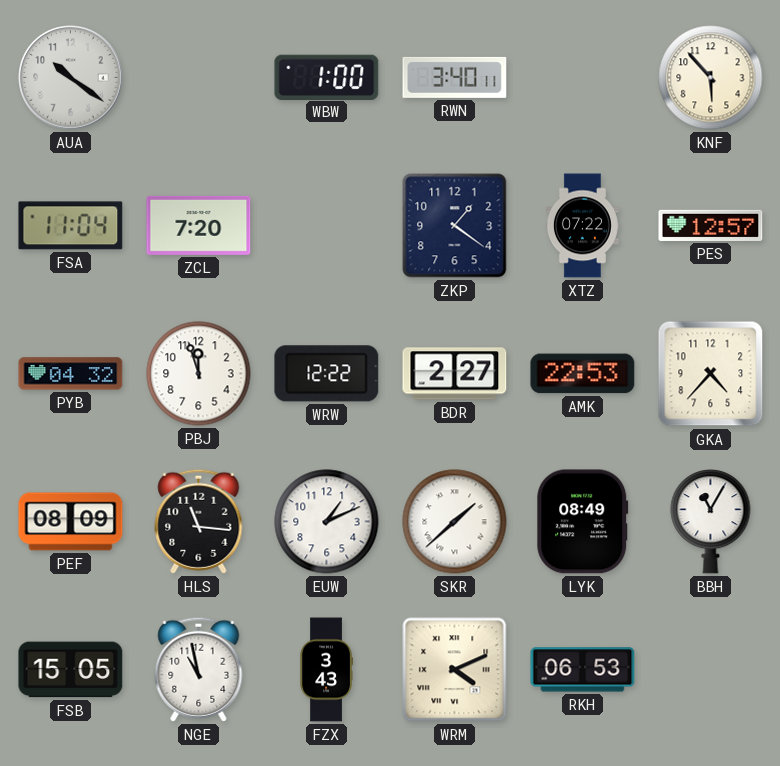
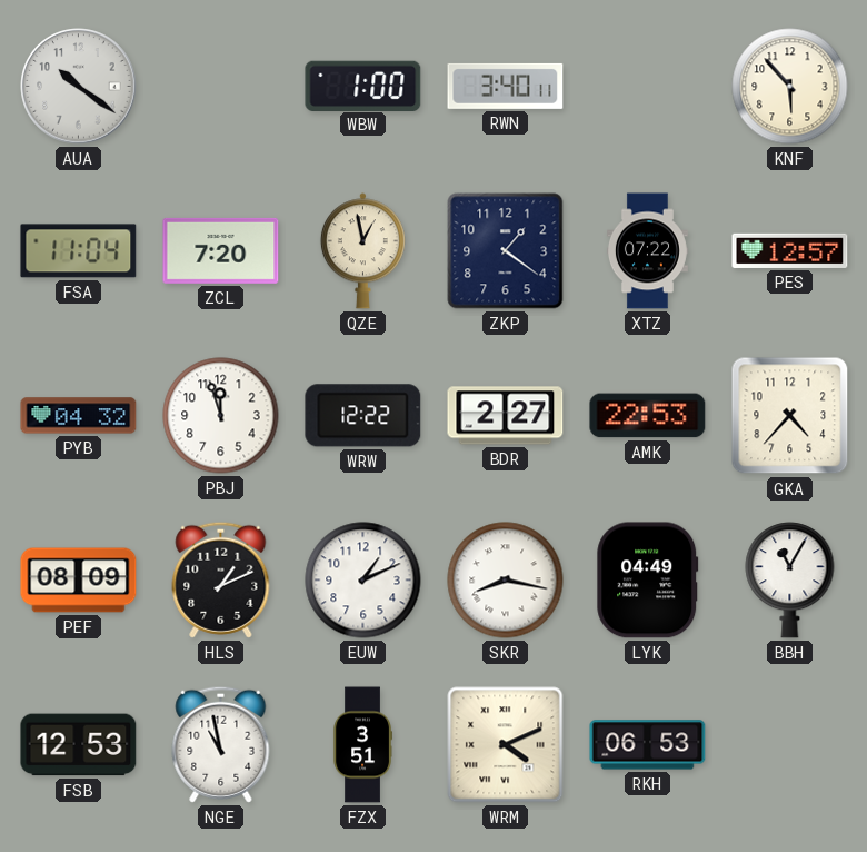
QZE: none -> 12:58
HLS: 11:16 -> 1:11
SKR: 1:38 -> 8:17
LYK: 08:49 -> 04:49
FSB: 15:05 -> 12:53
FZX: 3:43 -> 3:51
